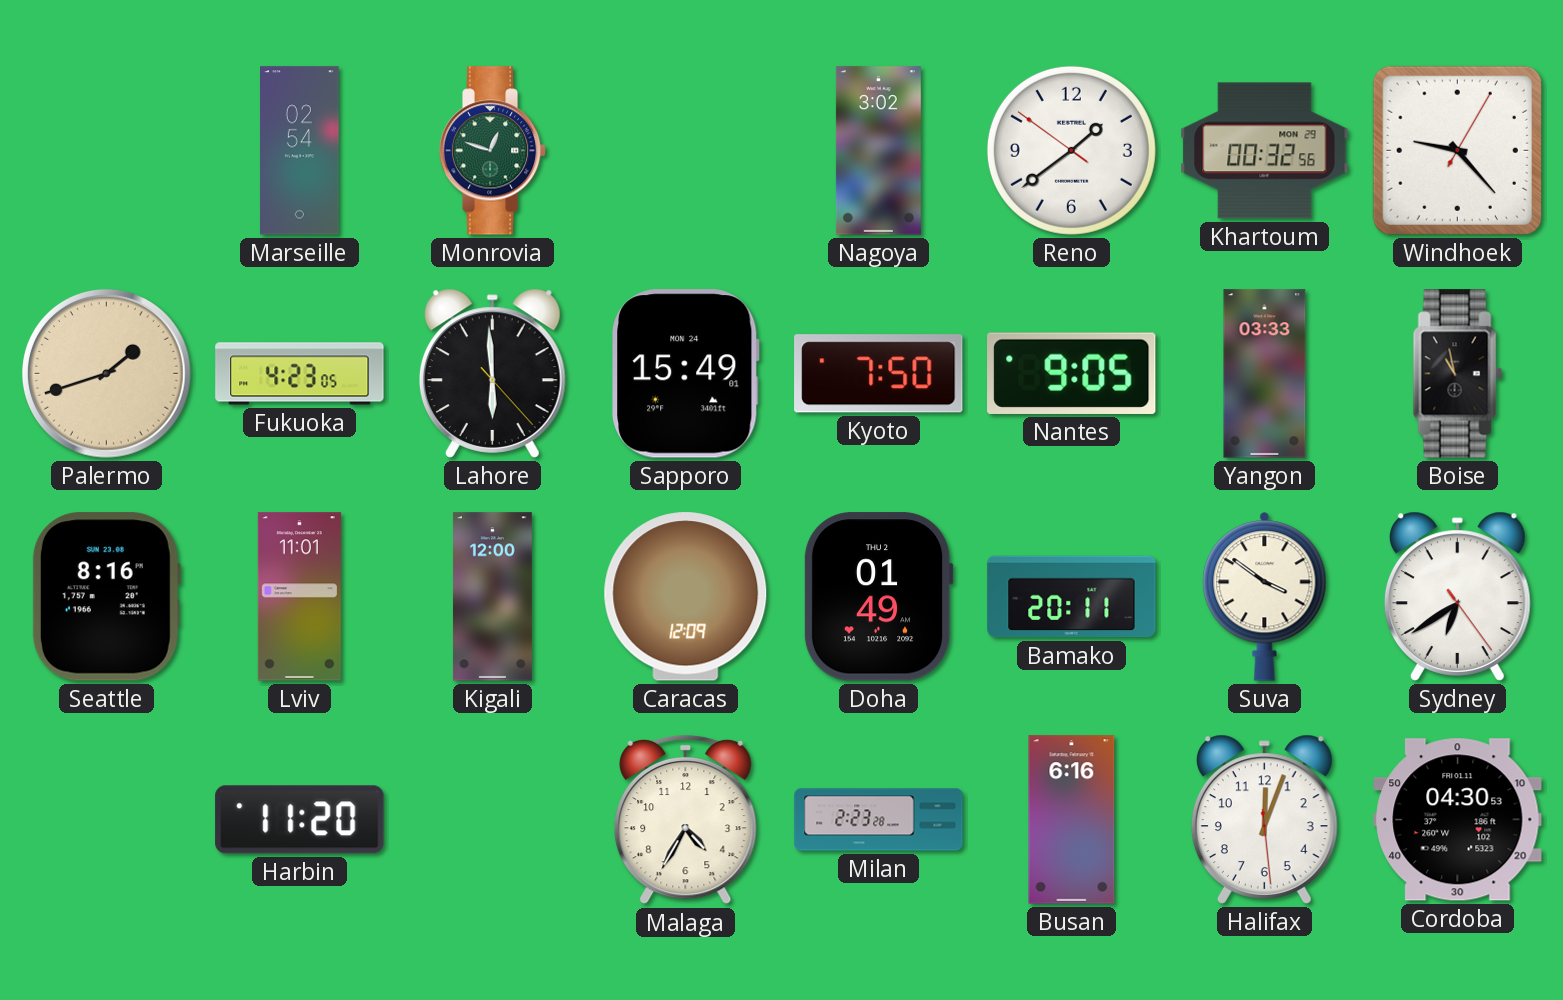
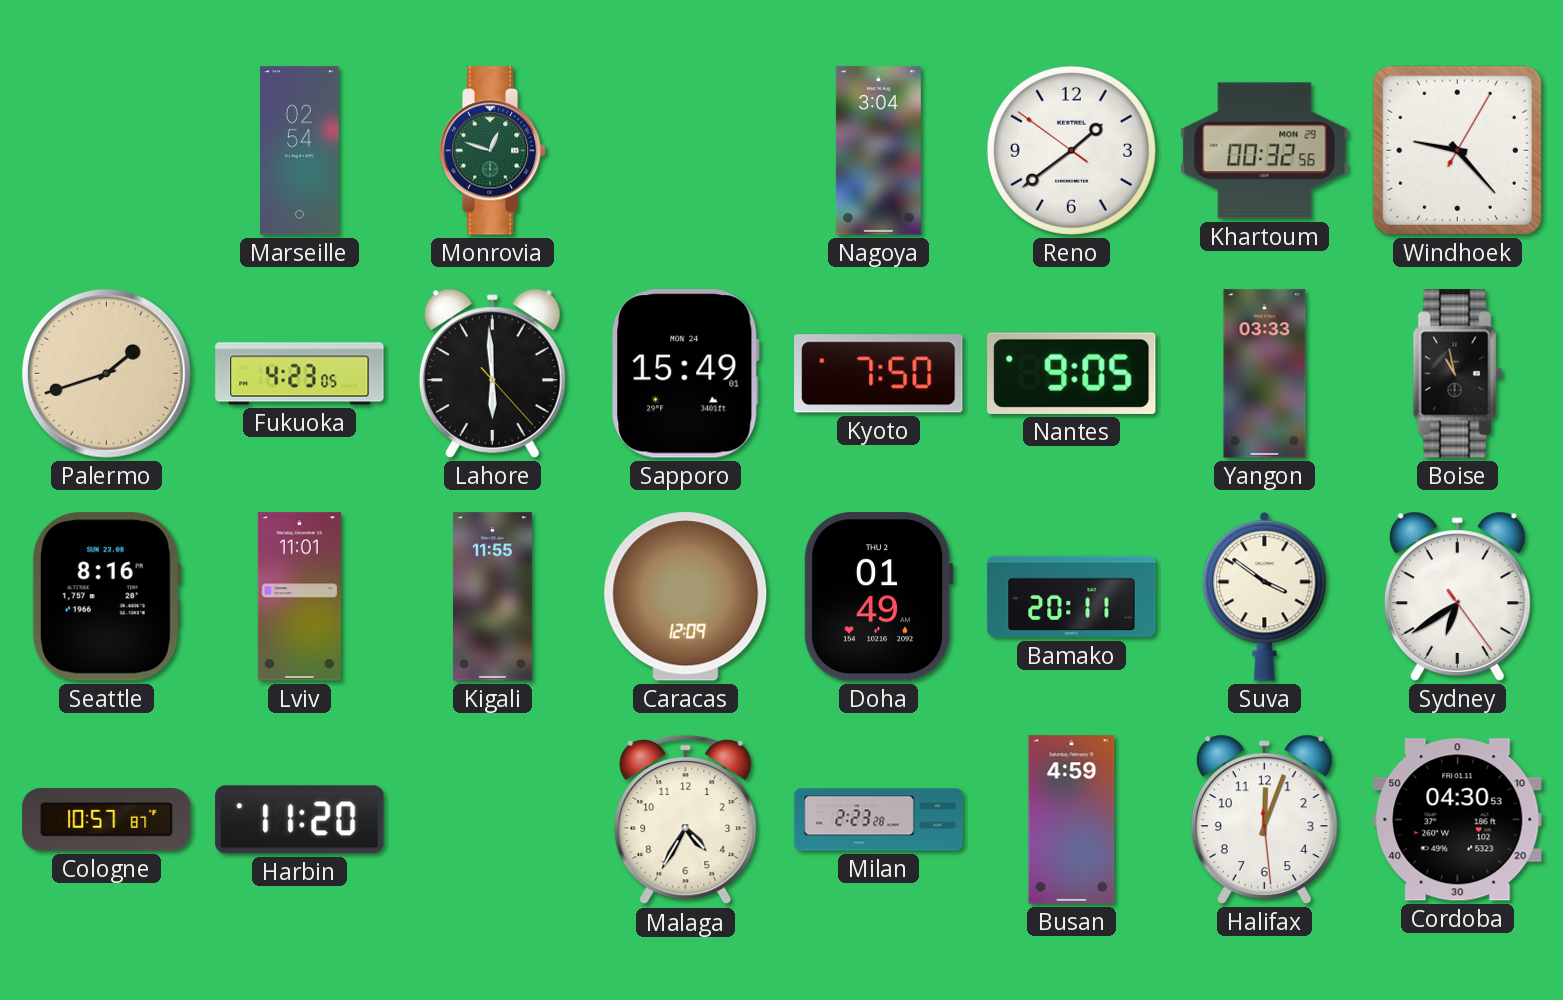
Nagoya: 3:02 -> 3:04
Kigali: 12:00 -> 11:55
Cologne: none -> 10:57
Busan: 6:16 -> 4:59
